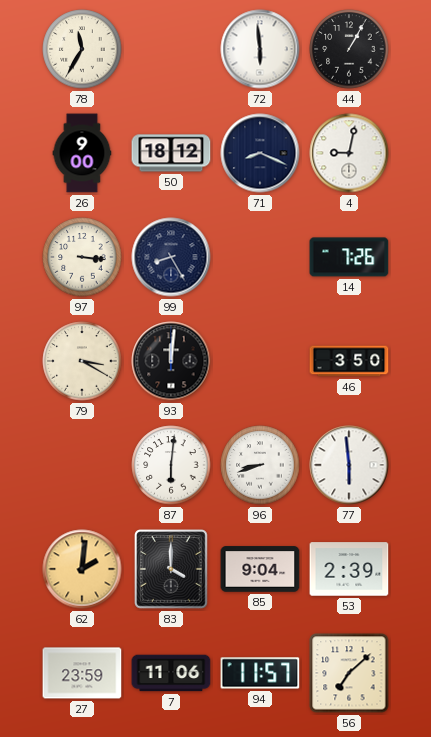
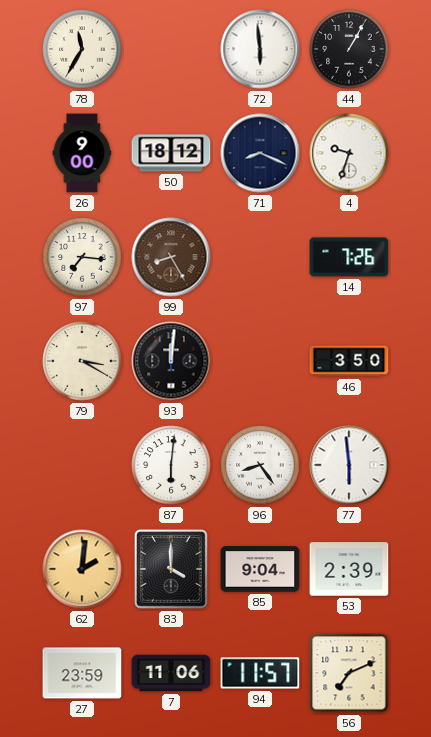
4: 9:02 -> 9:33
97: 3:16 -> 7:16
99 dial: navy -> brown
96: 8:42 -> 8:24
56: 7:08 -> 7:11
